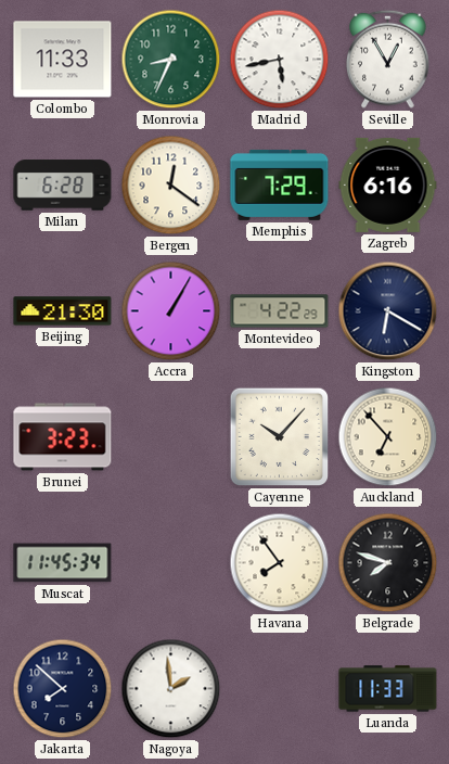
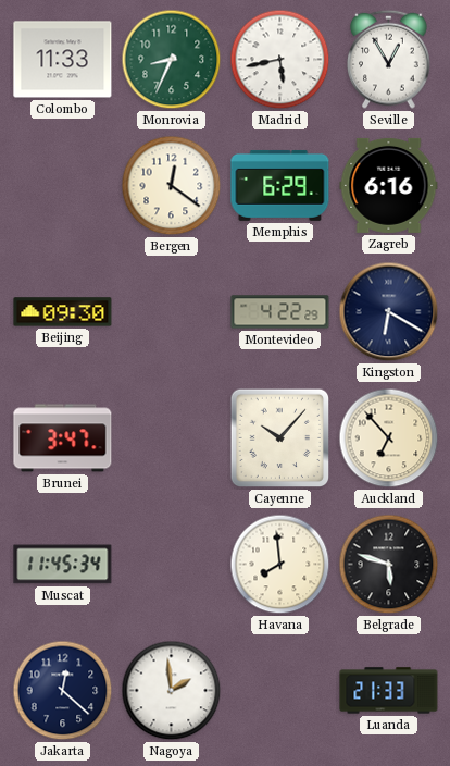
Milan: 6:28 -> none
Memphis: 7:29 -> 6:29
Beijing: 21:30 -> 09:30
Accra: 1:05 -> none
Brunei: 3:23 -> 3:47
Havana: 7:54 -> 7:59
Belgrade: 7:48 -> 5:48
Jakarta: 7:52 -> 12:22
Luanda: 11:33 -> 21:33
